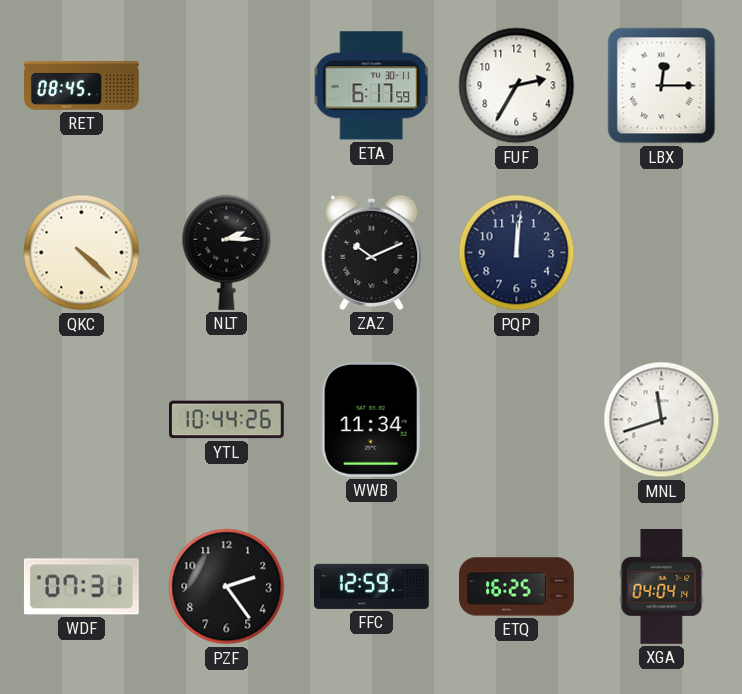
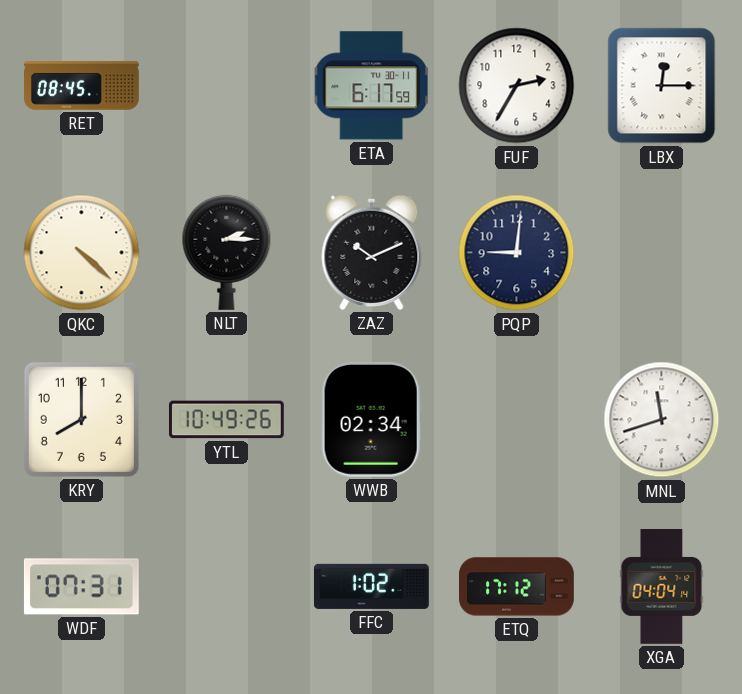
PQP: 12:01 -> 9:01
KRY: none -> 8:00
YTL: 10:44 -> 10:49
WWB: 11:34 -> 02:34
PZF: 2:24 -> none
FFC: 12:59 -> 1:02
ETQ: 16:25 -> 17:12
